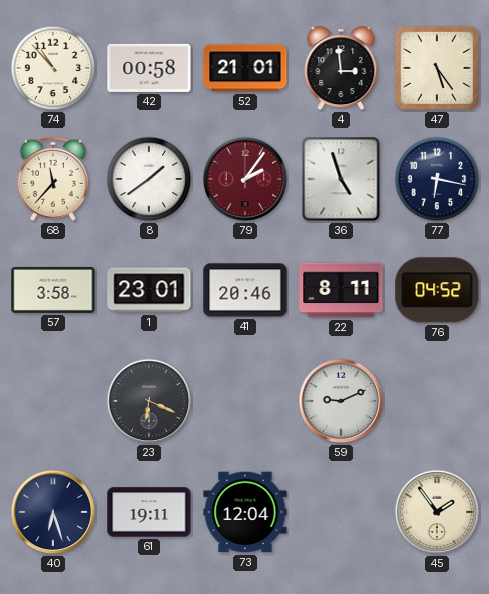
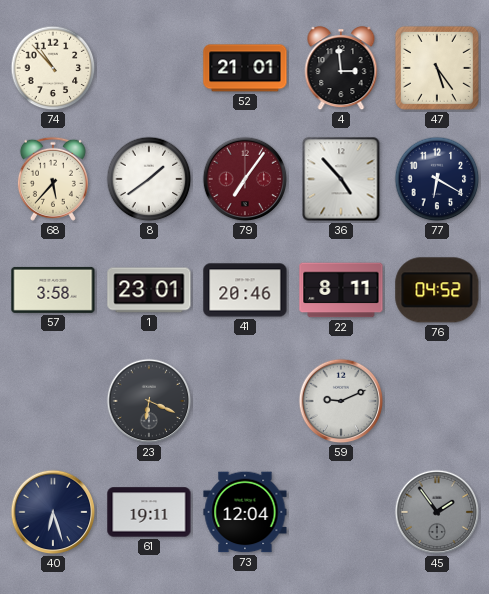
42: 00:58 -> none
68: 11:37 -> 5:37
79: 2:06 -> 7:06
36: 4:57 -> 4:53
77: 6:17 -> 6:20
45 dial: cream -> grey
